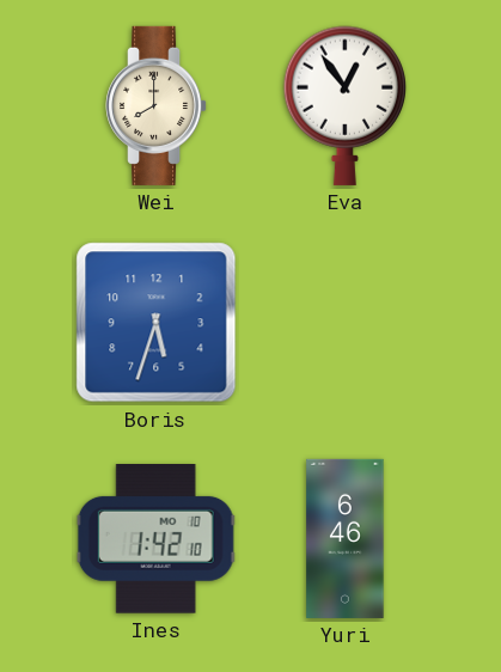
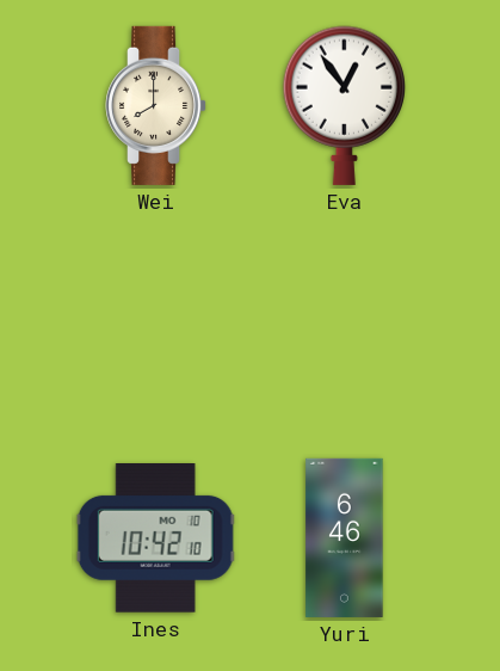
Boris: 5:33 -> none
Ines: 1:42 -> 10:42
